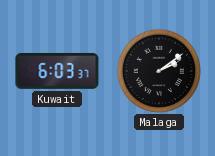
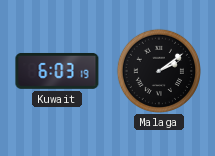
Kuwait: 6:03:37 -> 6:03:19
